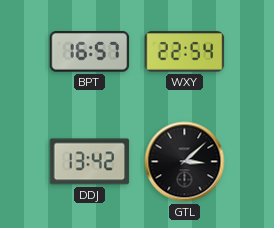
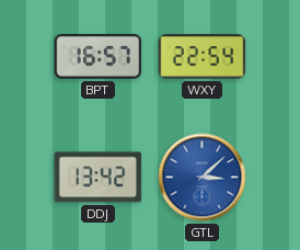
GTL dial: black -> blue
